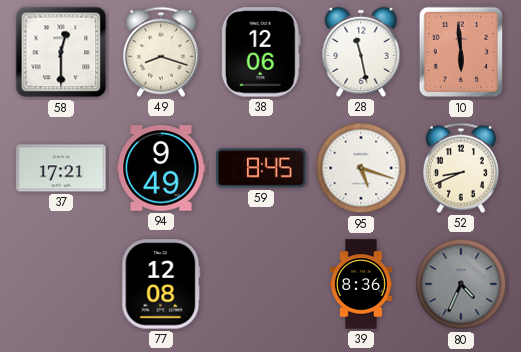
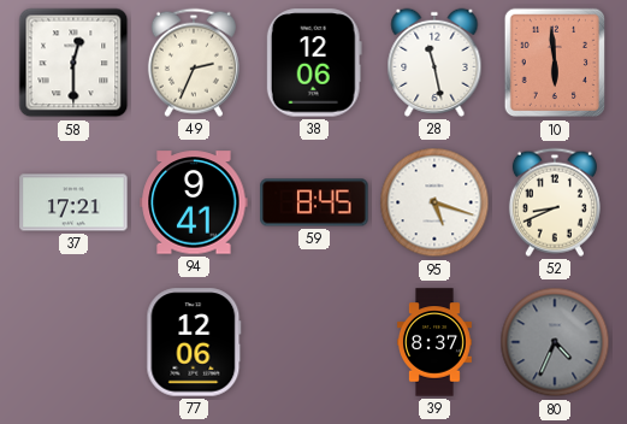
49: 8:18 -> 2:34
94: 9:49 -> 9:41
77: 12:08 -> 12:06
39: 8:36 -> 8:37
